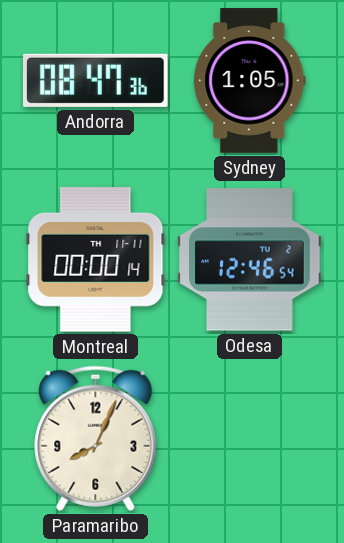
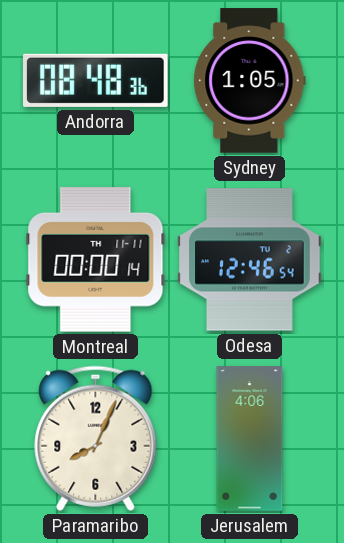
Andorra: 08:47 -> 08:48
Jerusalem: none -> 4:06
